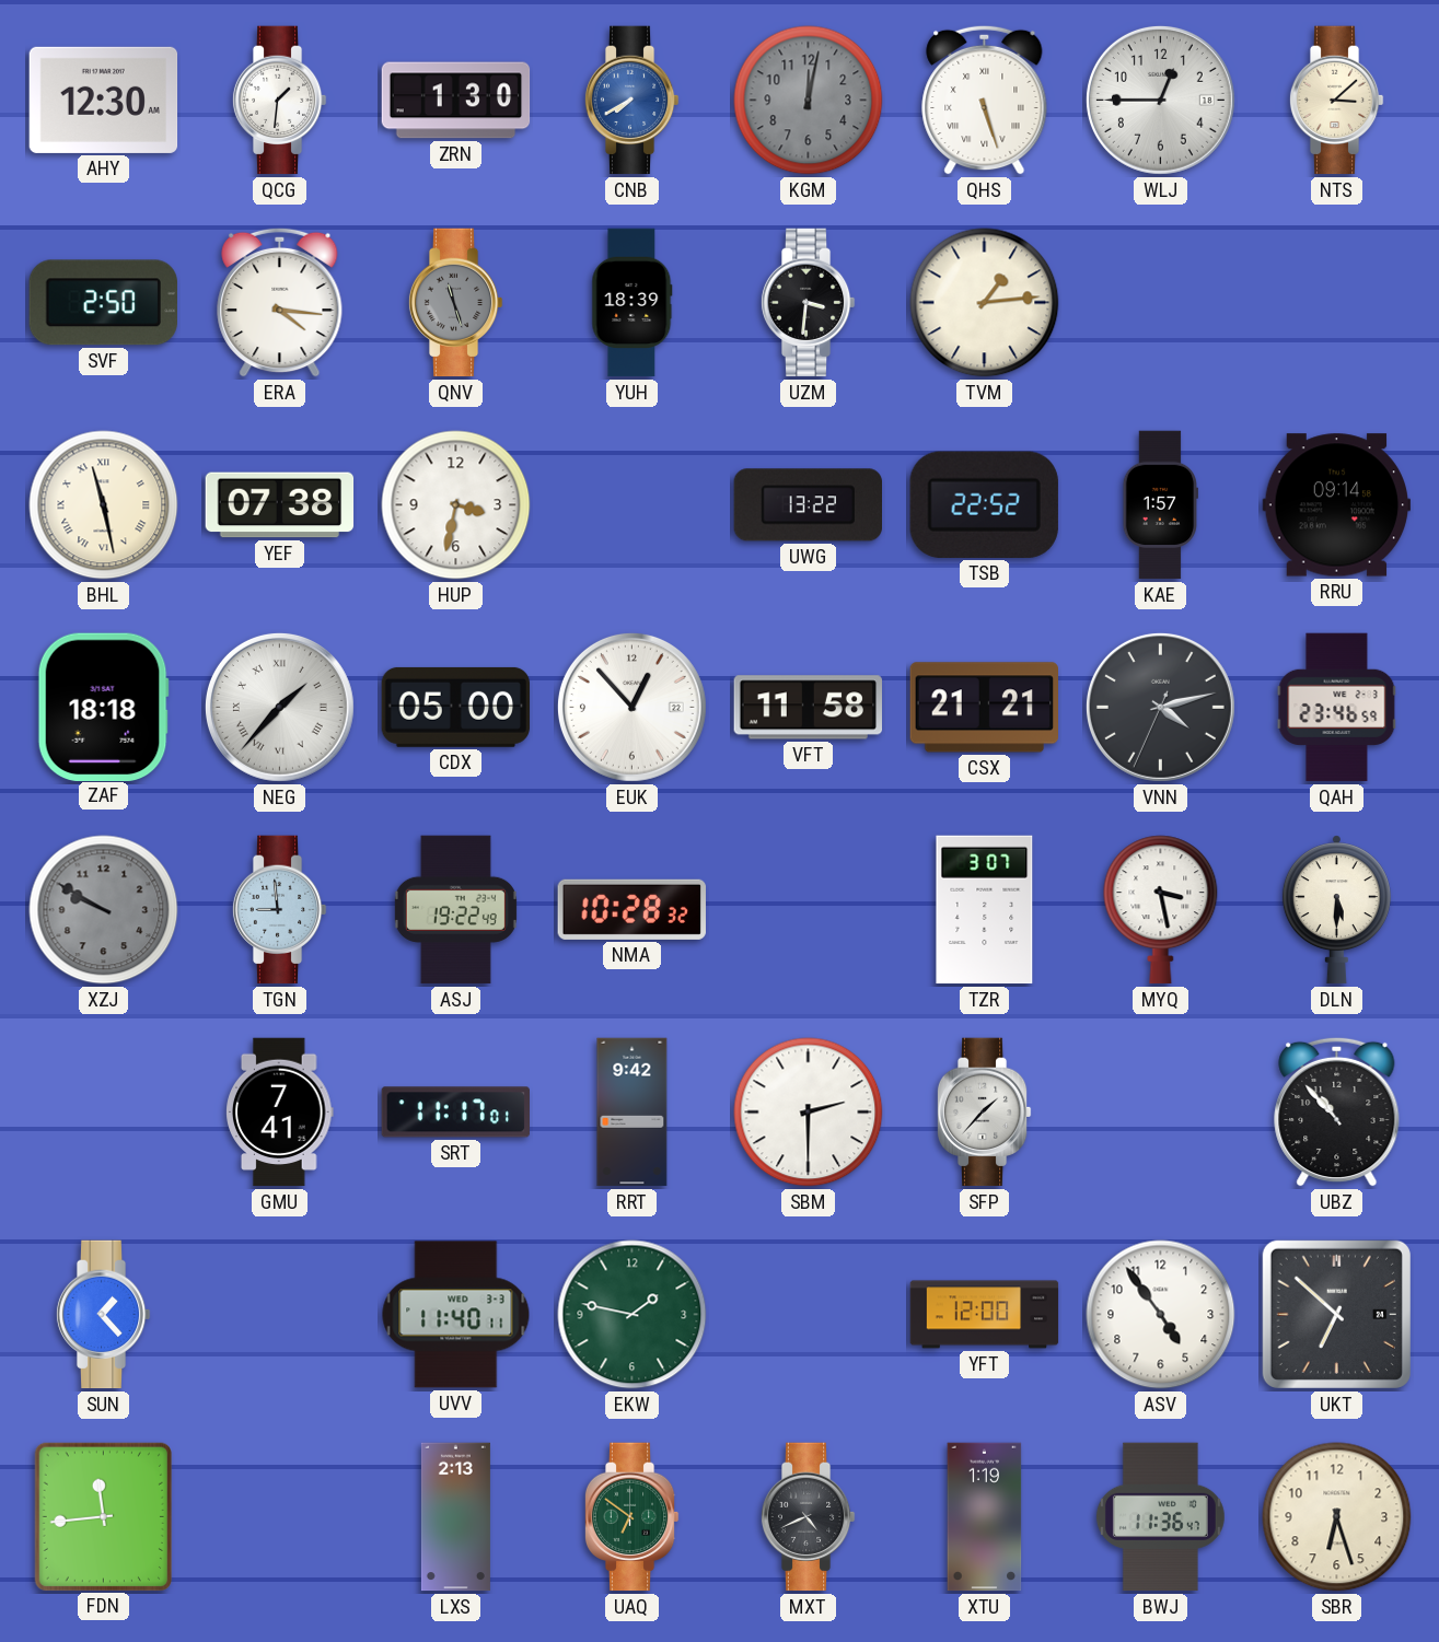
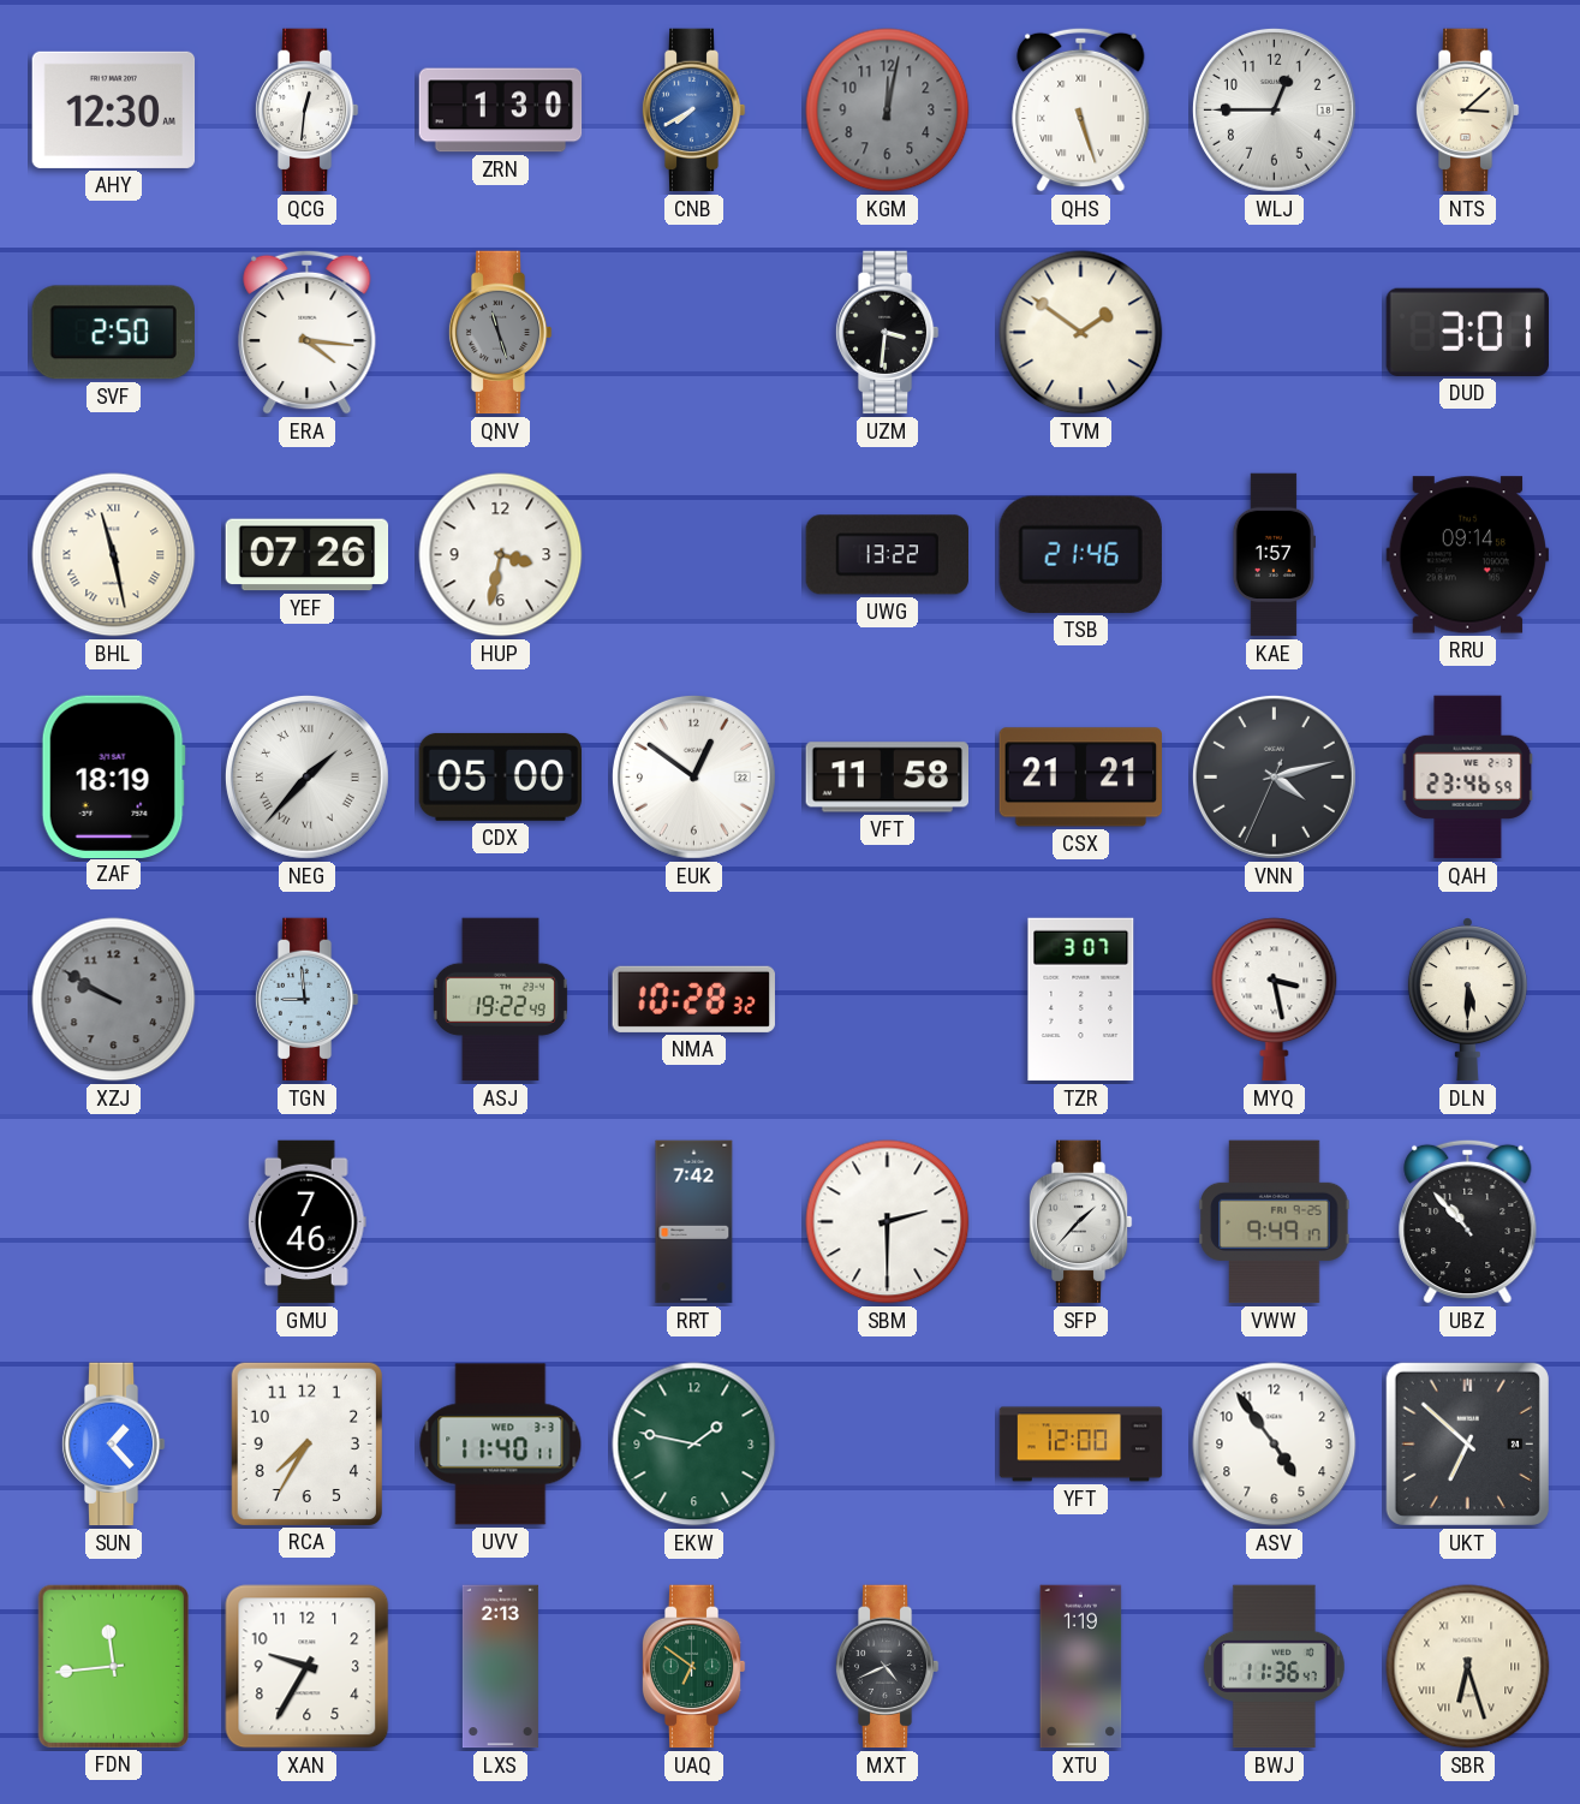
QCG: 1:31 -> 12:31
YUH: 18:39 -> none
TVM: 1:14 -> 1:51
DUD: none -> 3:01
YEF: 07:38 -> 07:26
TSB: 22:52 -> 21:46
ZAF: 18:18 -> 18:19
EUK: 12:53 -> 12:51
GMU: 7:41 -> 7:46
SRT: 11:17 -> none
RRT: 9:42 -> 7:42
VWW: none -> 9:49
RCA: none -> 7:35
XAN: none -> 9:35
SBR numerals: Arabic -> Roman
